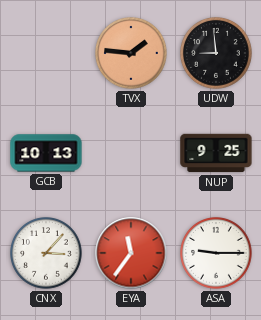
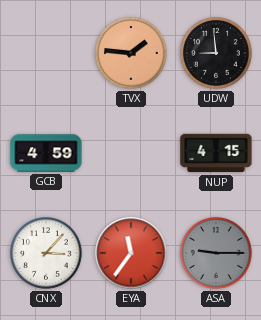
GCB: 10:13 -> 4:59
NUP: 9:25 -> 4:15
ASA dial: white -> grey
